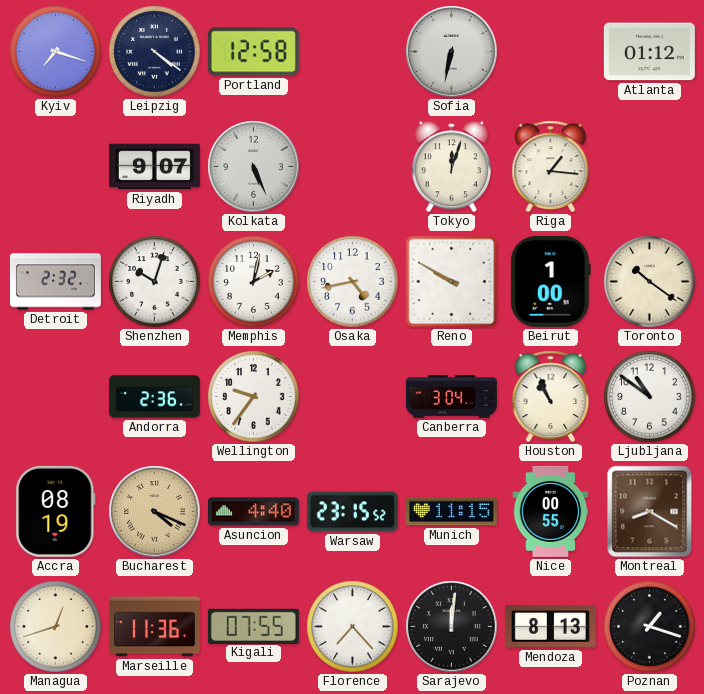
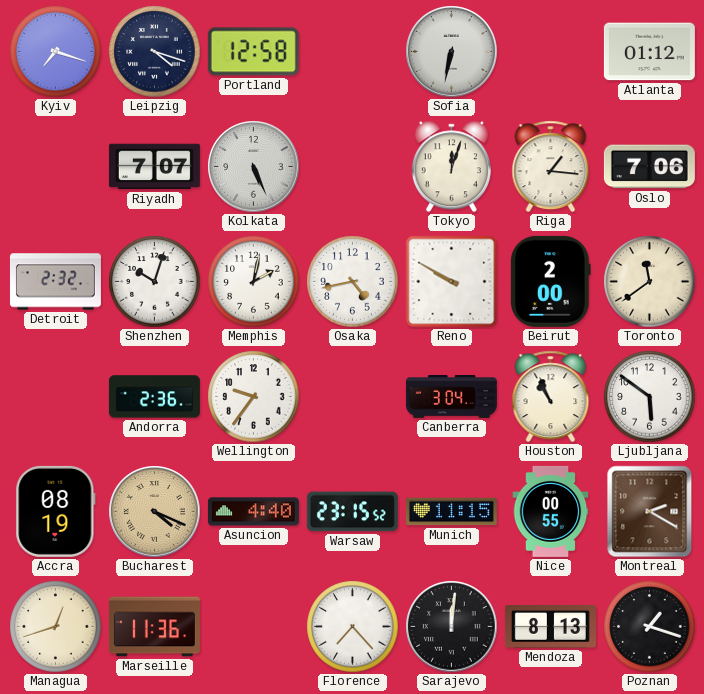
Leipzig: 4:21 -> 4:18
Riyadh: 9:07 -> 7:07
Oslo: none -> 7:06
Beirut: 1:00 -> 2:00
Toronto: 10:21 -> 11:39
Ljubljana: 10:51 -> 5:51
Montreal: 8:20 -> 2:20
Kigali: 07:55 -> none
